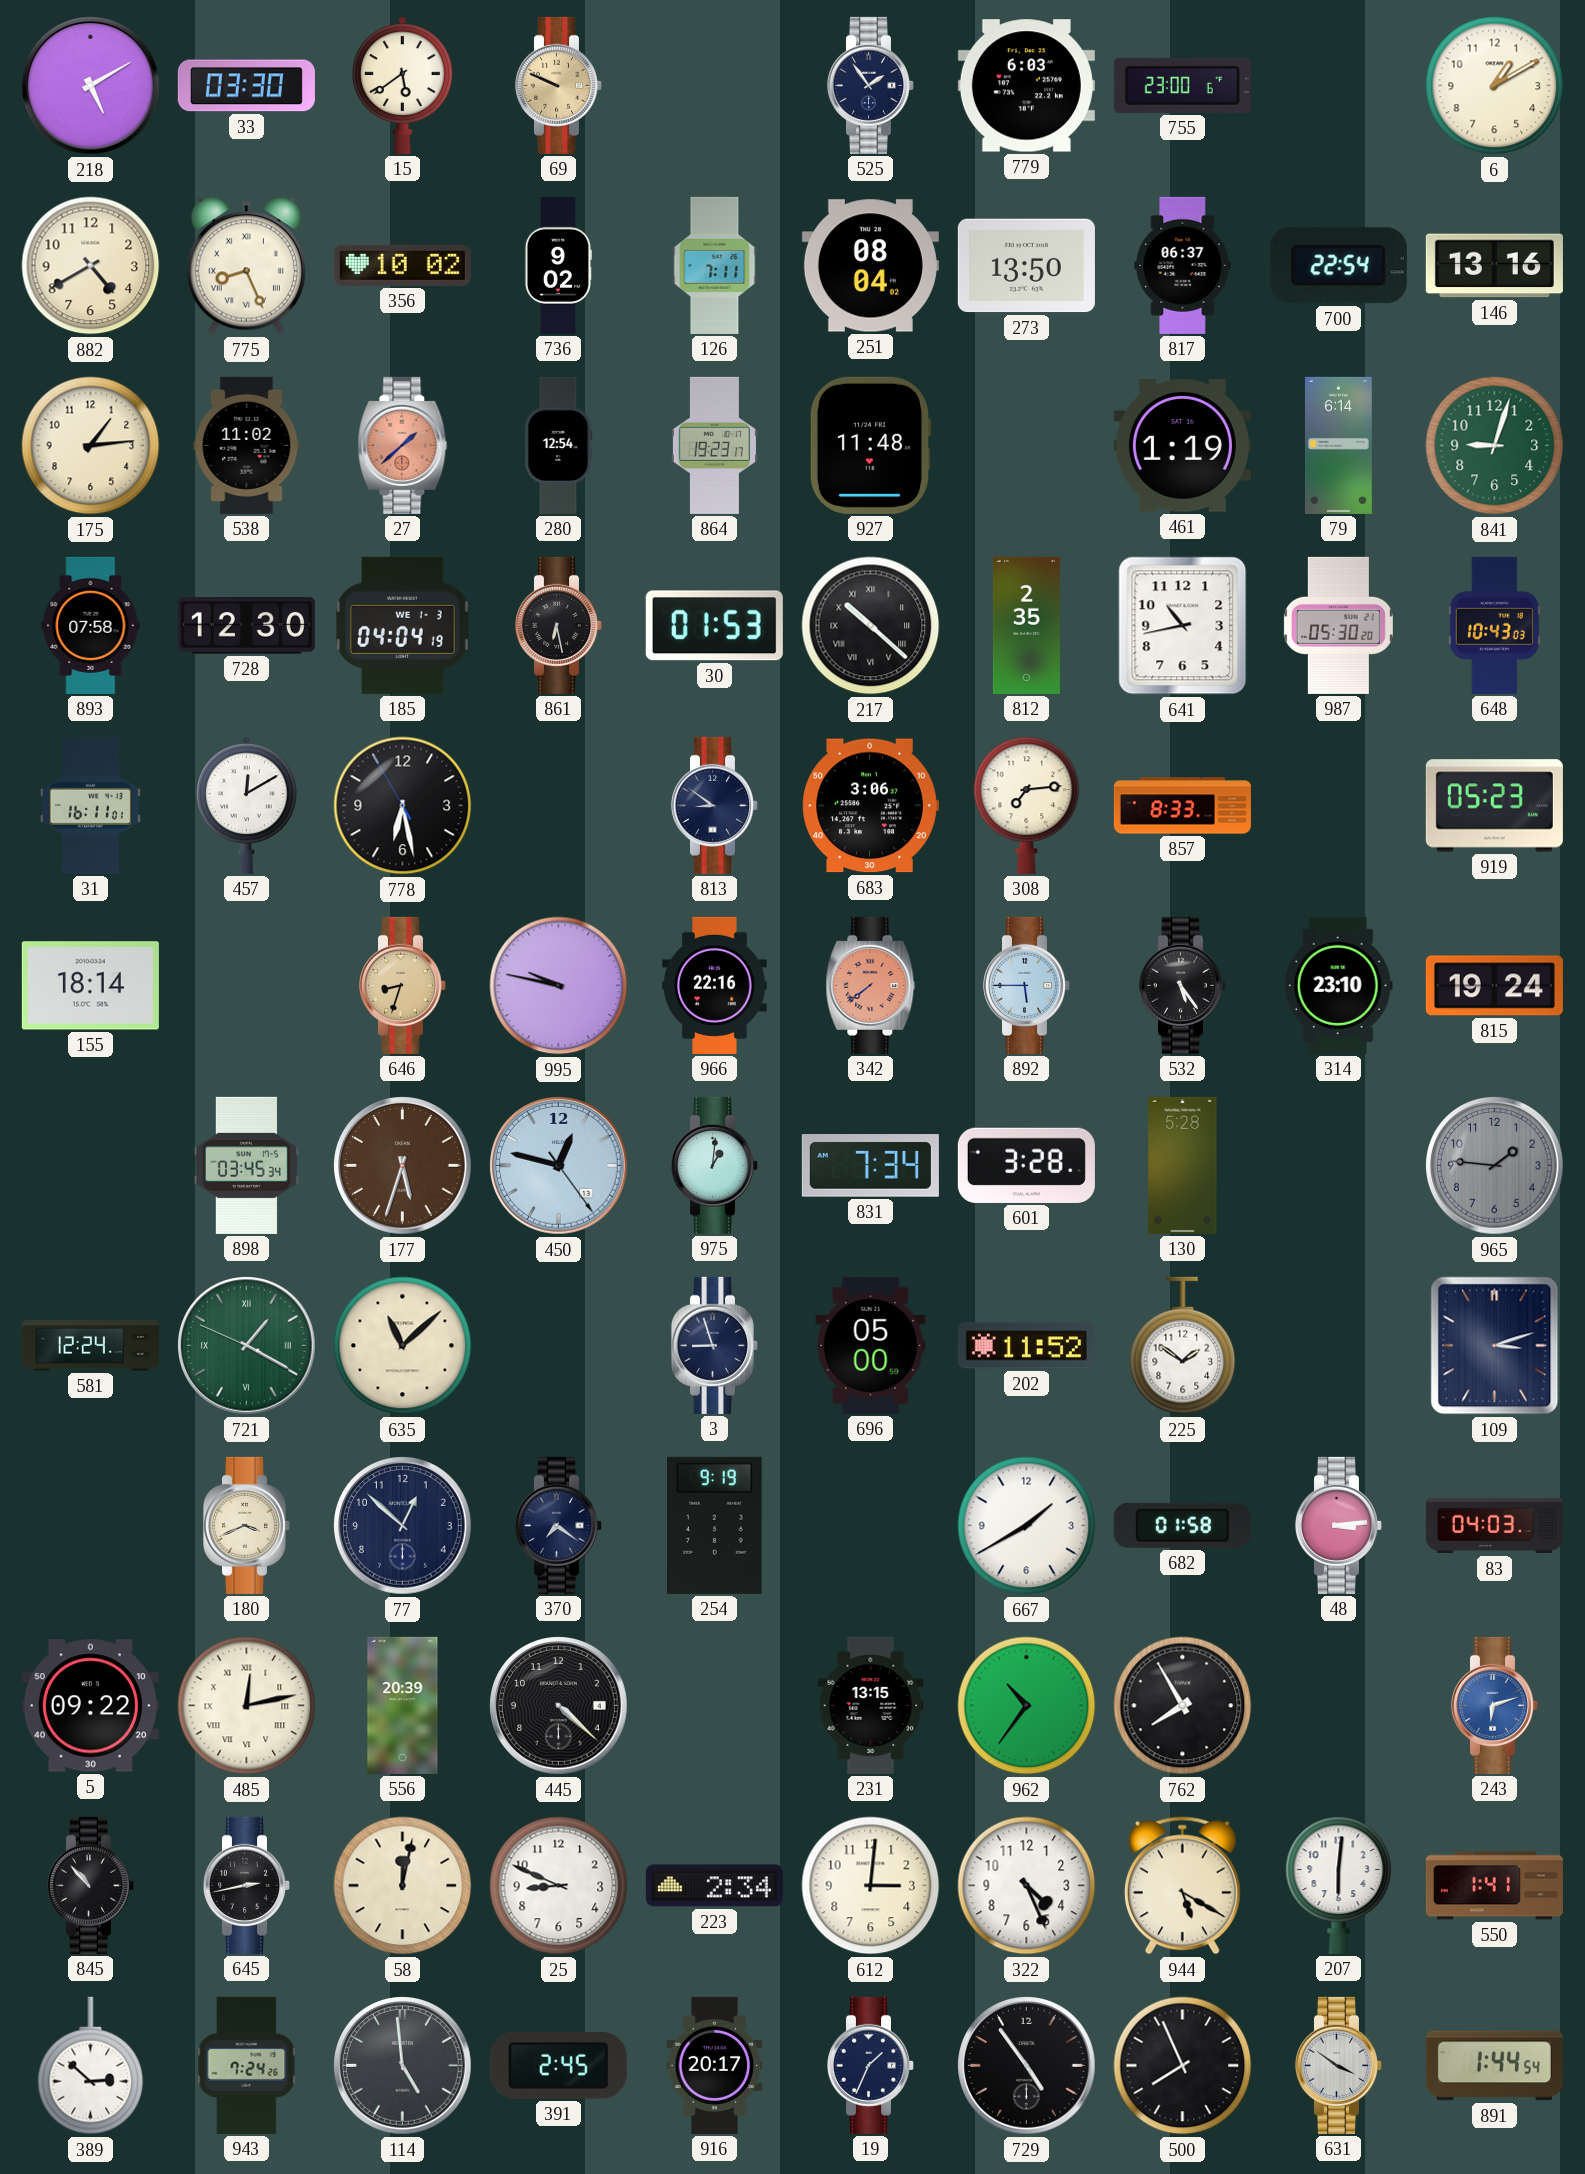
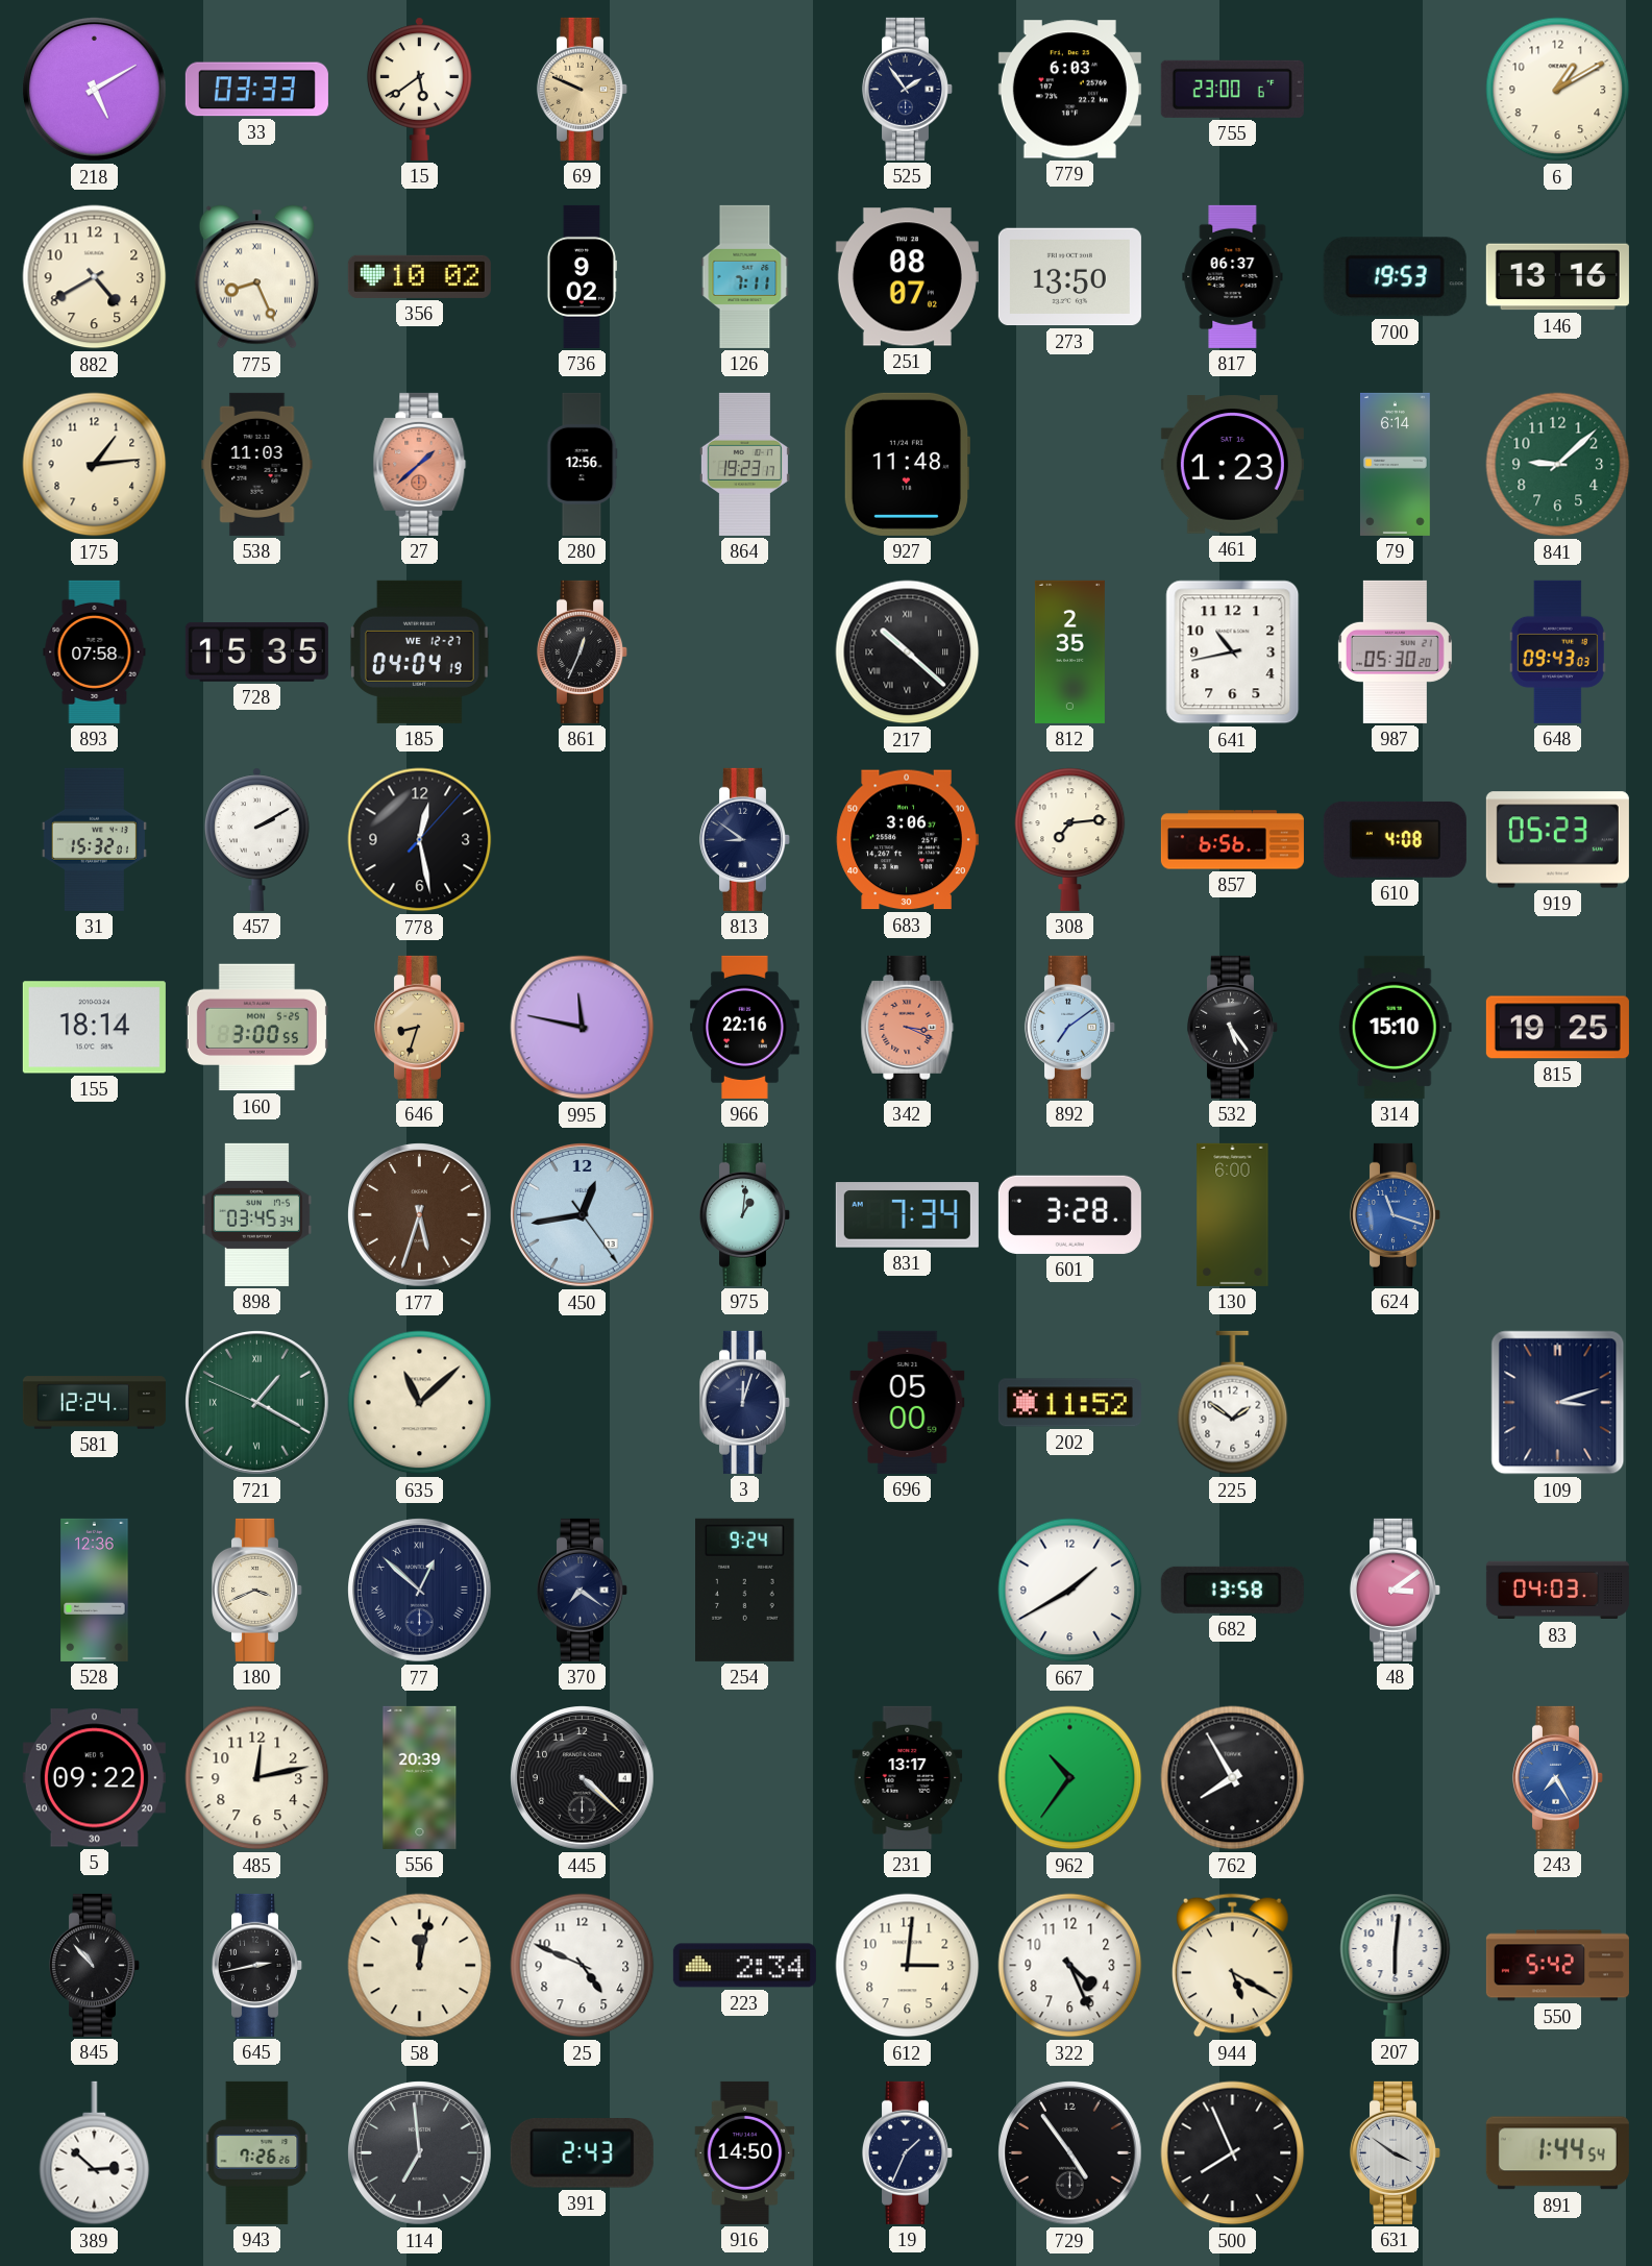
33: 03:30 -> 03:33
251: 08:04 -> 08:07
700: 22:54 -> 19:53
538: 11:02 -> 11:03
280: 12:54 -> 12:56
461: 1:19 -> 1:23
841: 9:03 -> 9:08
728: 12:30 -> 15:35
185 date: WE 1-3 -> WE 12-27
861: 6:28 -> 12:34
30: 01:53 -> none
648: 10:43 -> 09:43
31: 16:11 -> 15:32
457: 12:10 -> 2:10
778: 6:27 -> 12:28
857: 8:33 -> 6:56
610: none -> 4:08
160: none -> 3:00
995: 9:47 -> 11:47
342: 7:39 -> 3:19
892: 5:45 -> 7:09
314: 23:10 -> 15:10
815: 19:24 -> 19:25
450: 12:47 -> 12:43
130: 5:28 -> 6:00
624: none -> 11:18
965: 1:46 -> none
3: 8:57 -> 12:03
528: none -> 12:36
77 numerals: Arabic -> Roman
254: 9:19 -> 9:24
682: 01:58 -> 13:58
48: 3:14 -> 3:09
485 numerals: Roman -> Arabic
231: 13:15 -> 13:17
243: 6:12 -> 7:25
25: 8:49 -> 4:49
550: 1:41 -> 5:42
943: 7:24 -> 7:26
114: 4:59 -> 6:59
391: 2:45 -> 2:43
916: 20:17 -> 14:50
